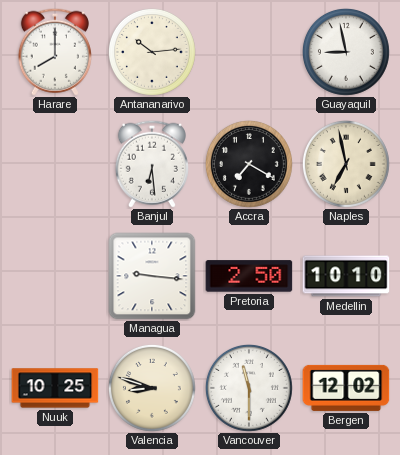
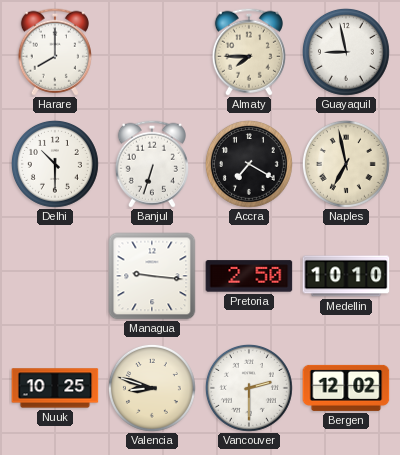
Antananarivo: 10:14 -> none
Almaty: none -> 7:45
Delhi: none -> 10:30
Banjul: 6:29 -> 6:33
Vancouver: 11:30 -> 2:30
